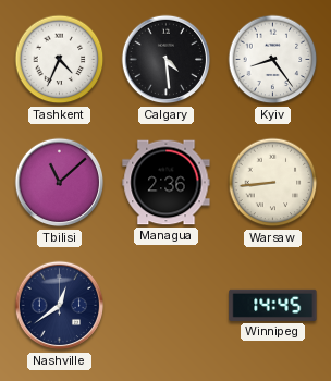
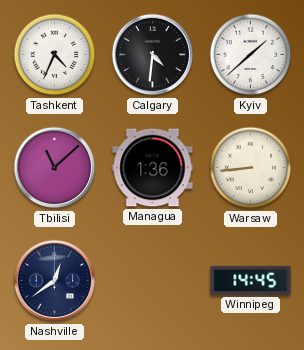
Calgary: 4:29 -> 4:31
Kyiv: 8:24 -> 1:38
Managua: 2:36 -> 1:36
